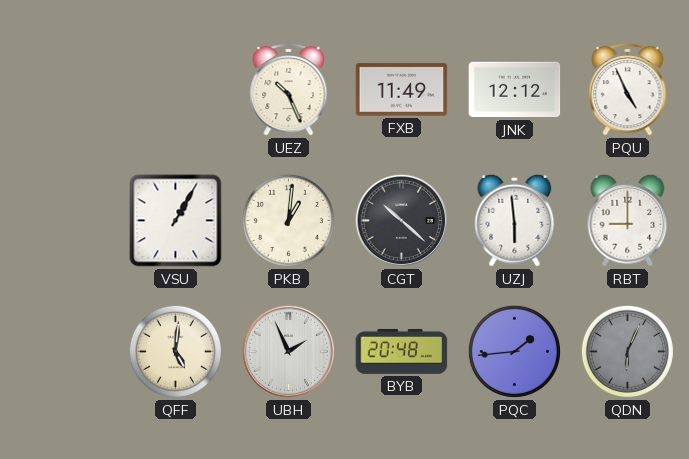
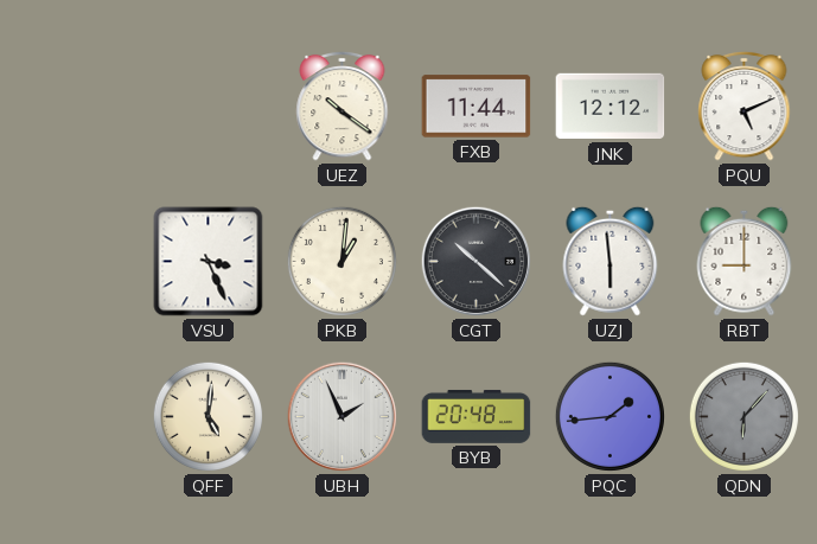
UEZ: 10:26 -> 10:21
FXB: 11:49 -> 11:44
PQU: 4:56 -> 5:11
VSU: 1:05 -> 3:26
QDN: 6:04 -> 6:07
